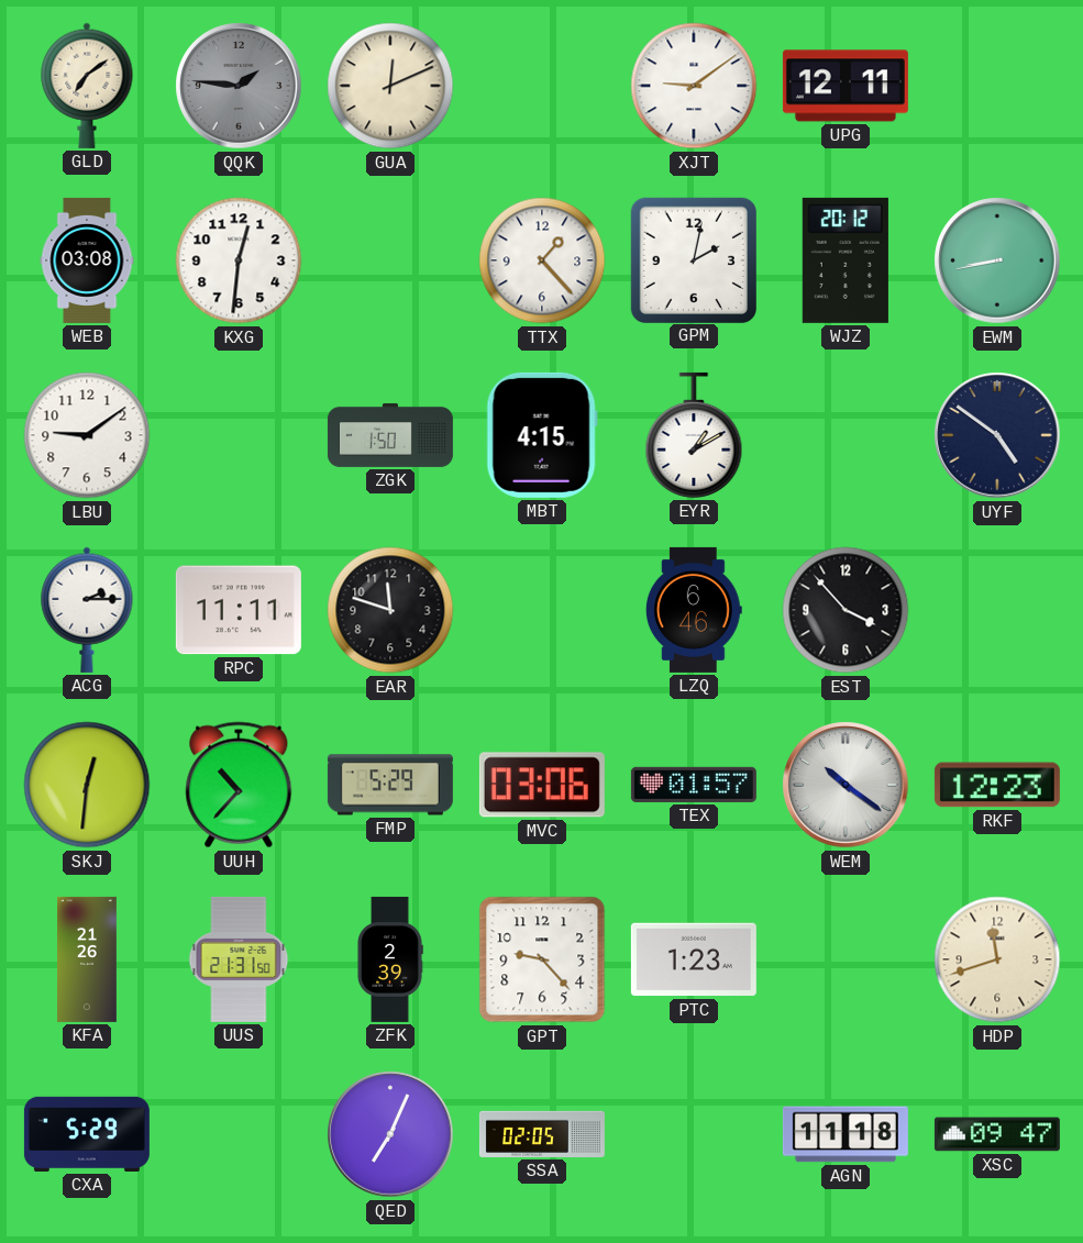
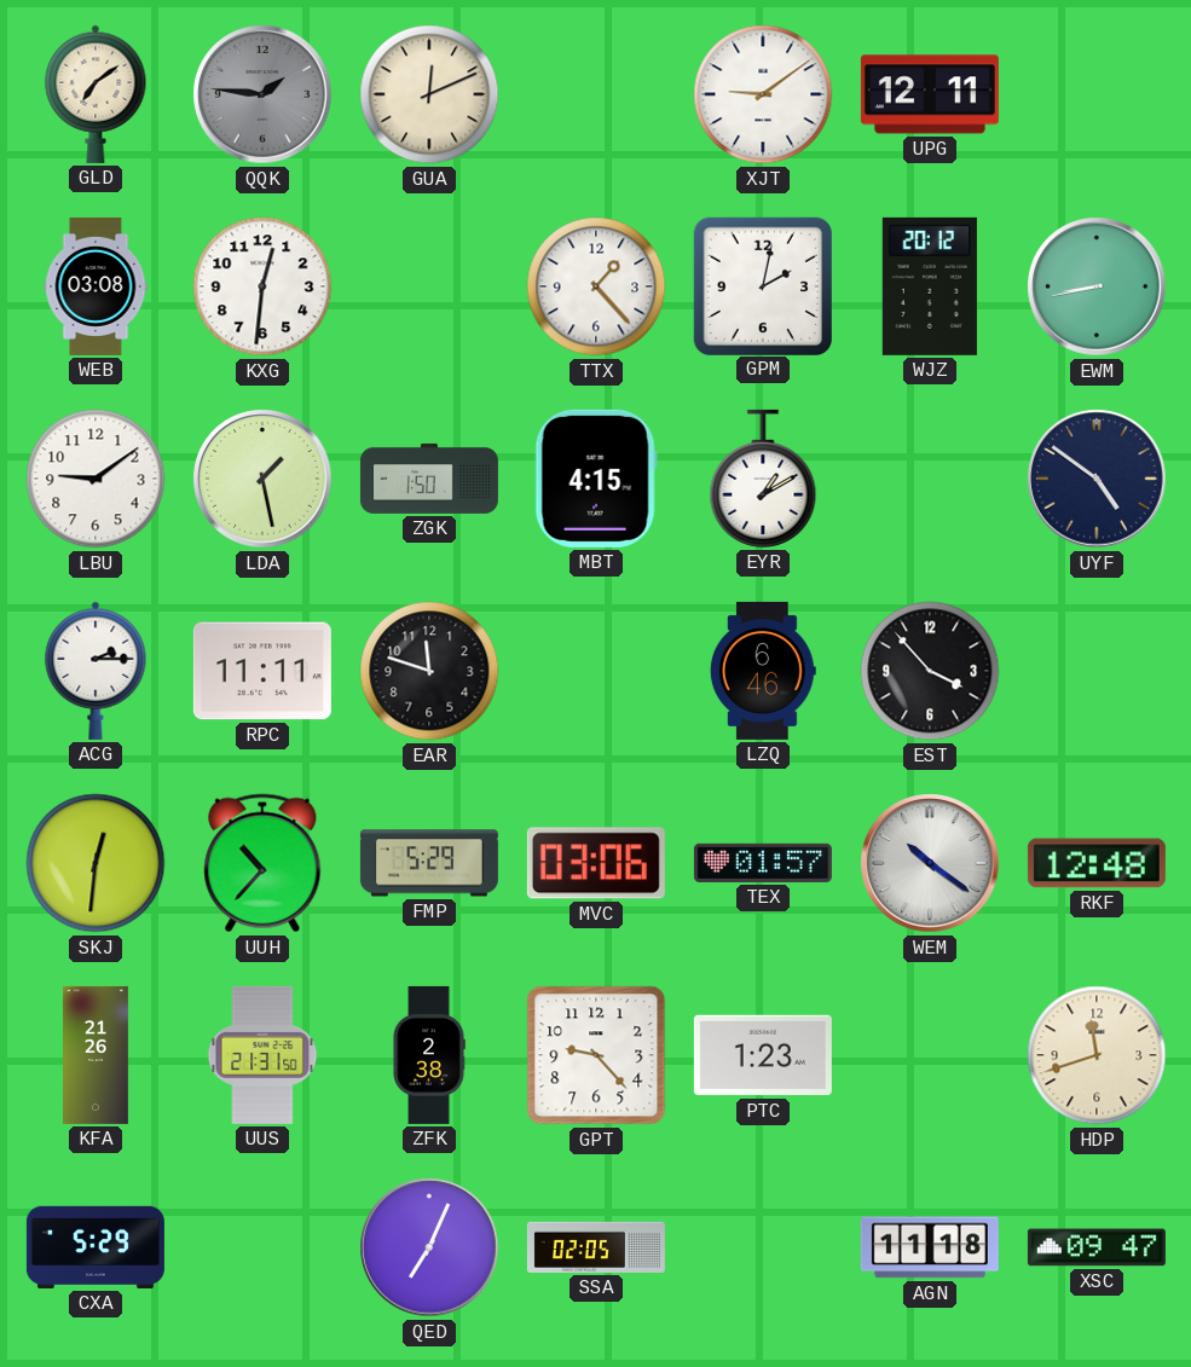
LDA: none -> 1:28
RKF: 12:23 -> 12:48
ZFK: 2:39 -> 2:38
